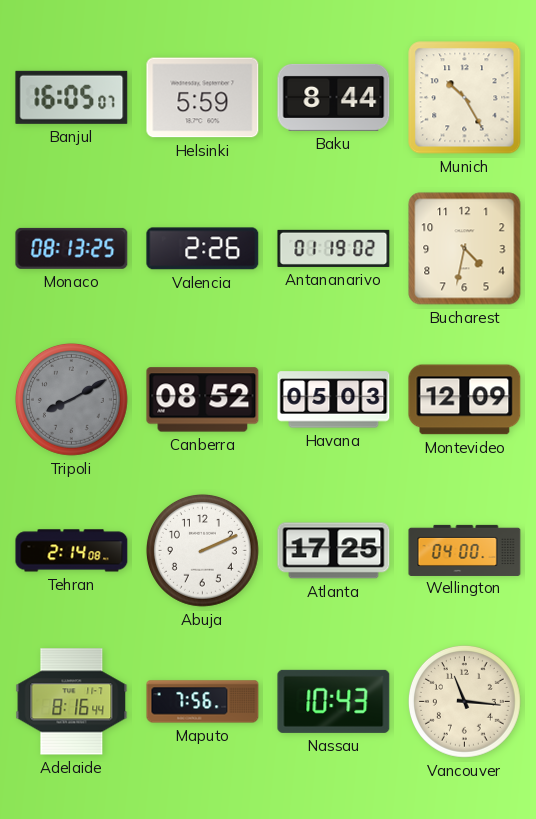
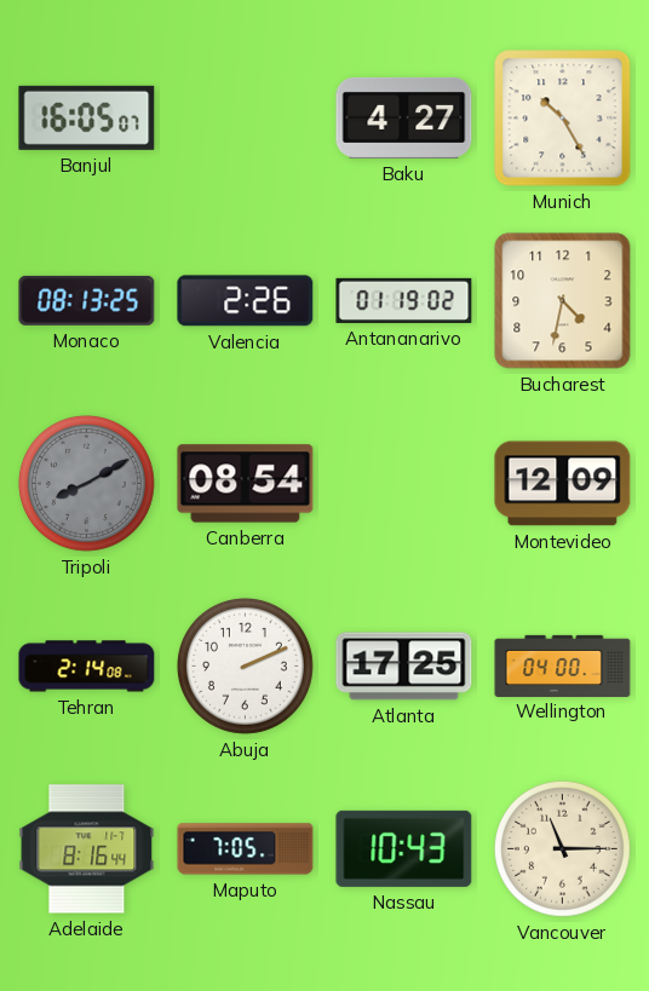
Helsinki: 5:59 -> none
Baku: 8:44 -> 4:27
Canberra: 08:52 -> 08:54
Havana: 05:03 -> none
Maputo: 7:56 -> 7:05
Vancouver: 11:16 -> 11:15
